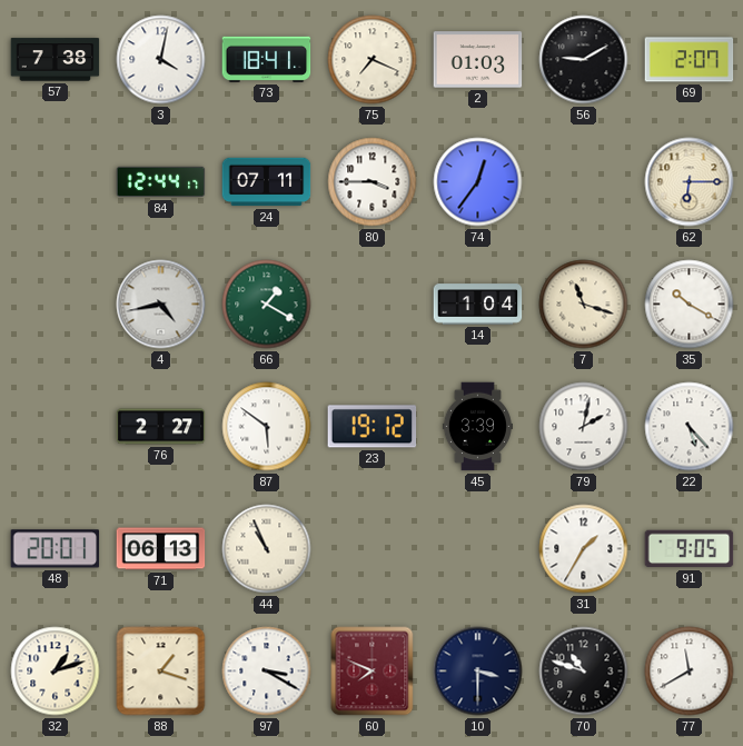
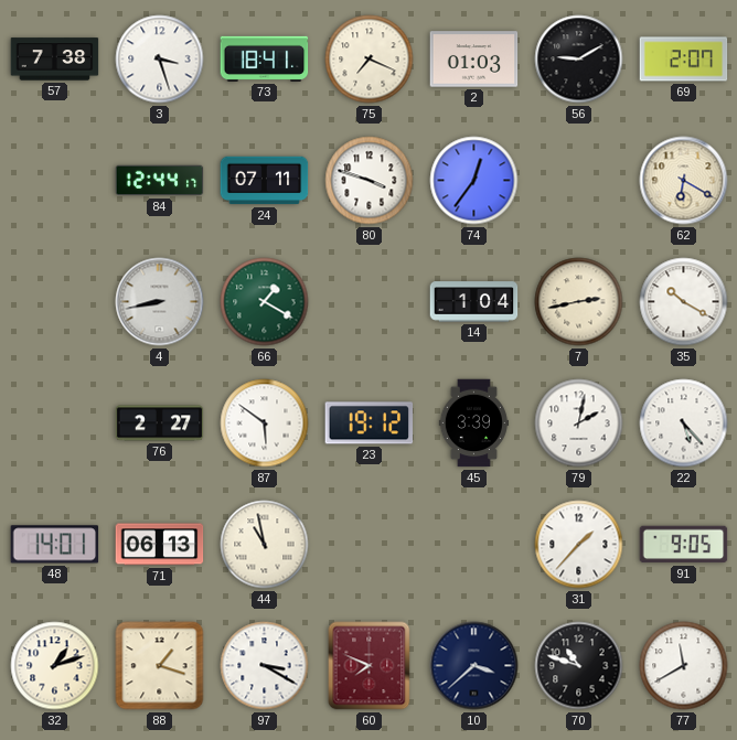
3: 4:02 -> 3:27
80: 3:45 -> 3:48
62: 6:15 -> 6:20
4: 4:43 -> 8:43
7: 11:18 -> 2:43
48: 20:01 -> 14:01
44: 10:56 -> 10:58
31: 1:35 -> 1:37
10: 3:30 -> 3:38
